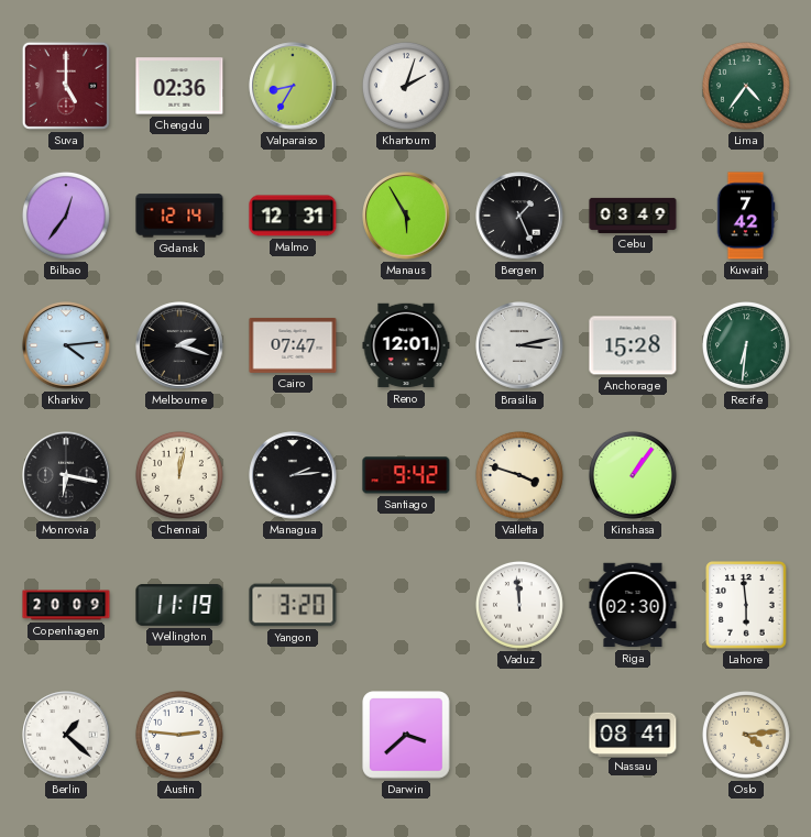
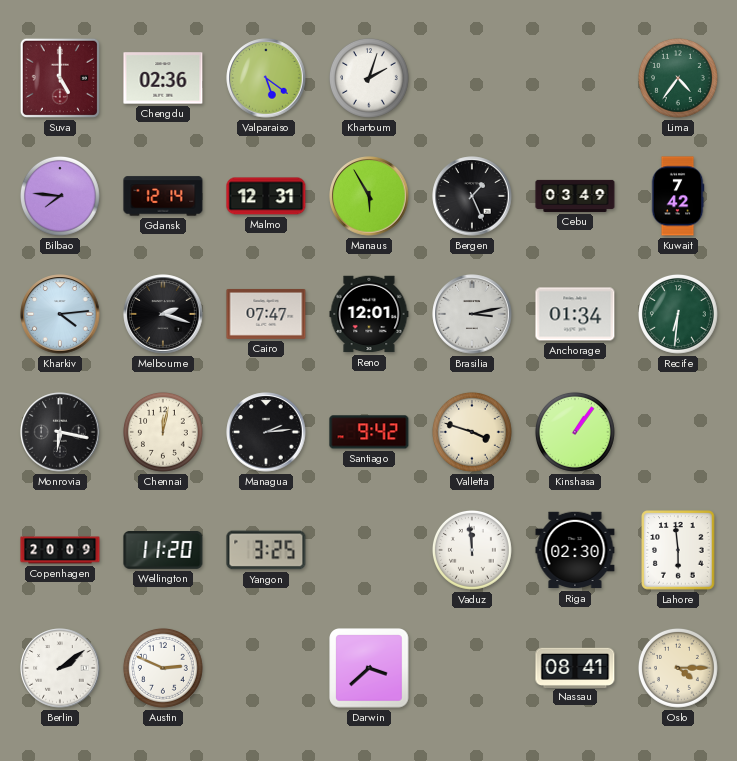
Valparaiso: 8:35 -> 5:21
Bilbao: 12:36 -> 7:46
Anchorage: 15:28 -> 01:34
Wellington: 11:19 -> 11:20
Yangon: 3:20 -> 3:25
Berlin: 1:22 -> 2:09
Austin: 2:46 -> 2:49
Oslo: 4:14 -> 4:15
